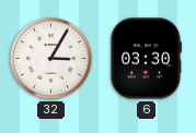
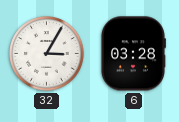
6: 03:30 -> 03:28
